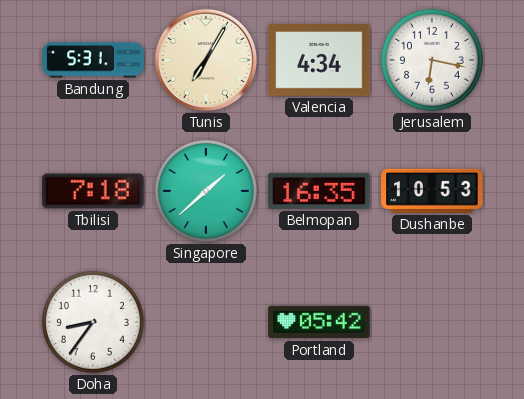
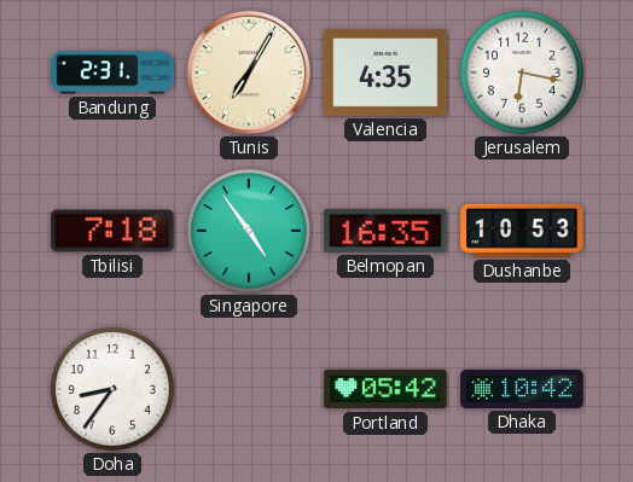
Bandung: 5:31 -> 2:31
Valencia: 4:34 -> 4:35
Singapore: 1:38 -> 4:54
Dhaka: none -> 10:42
